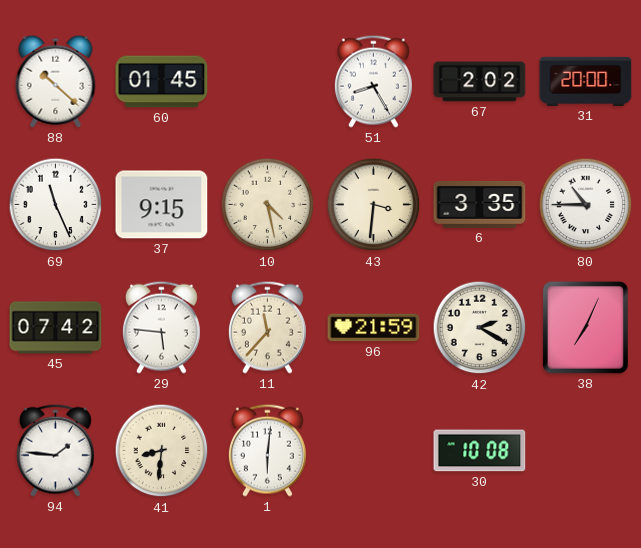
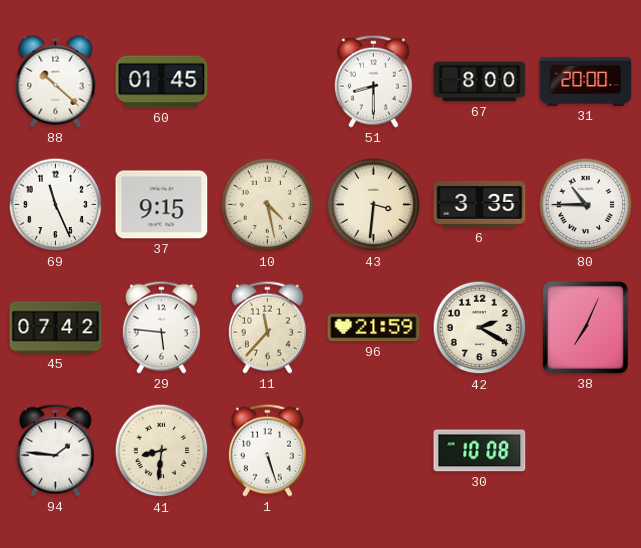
51: 8:25 -> 8:30
67: 2:02 -> 8:00
1: 6:01 -> 5:27
